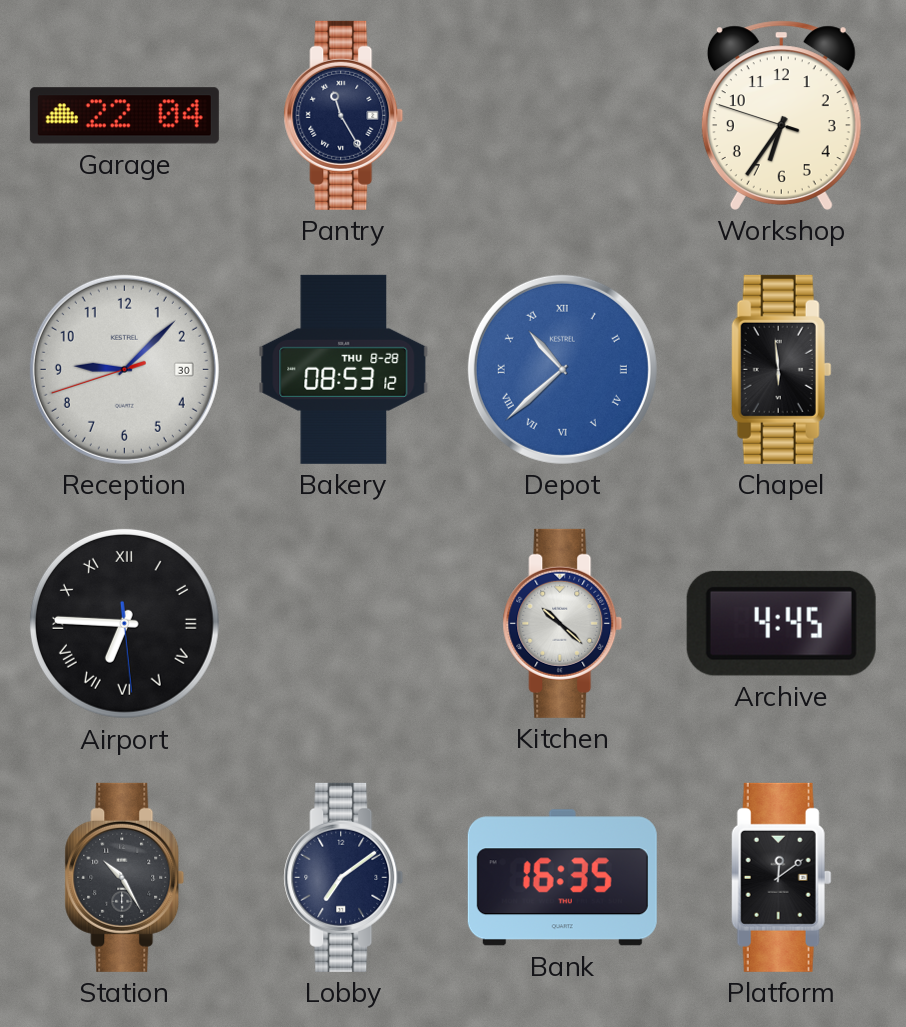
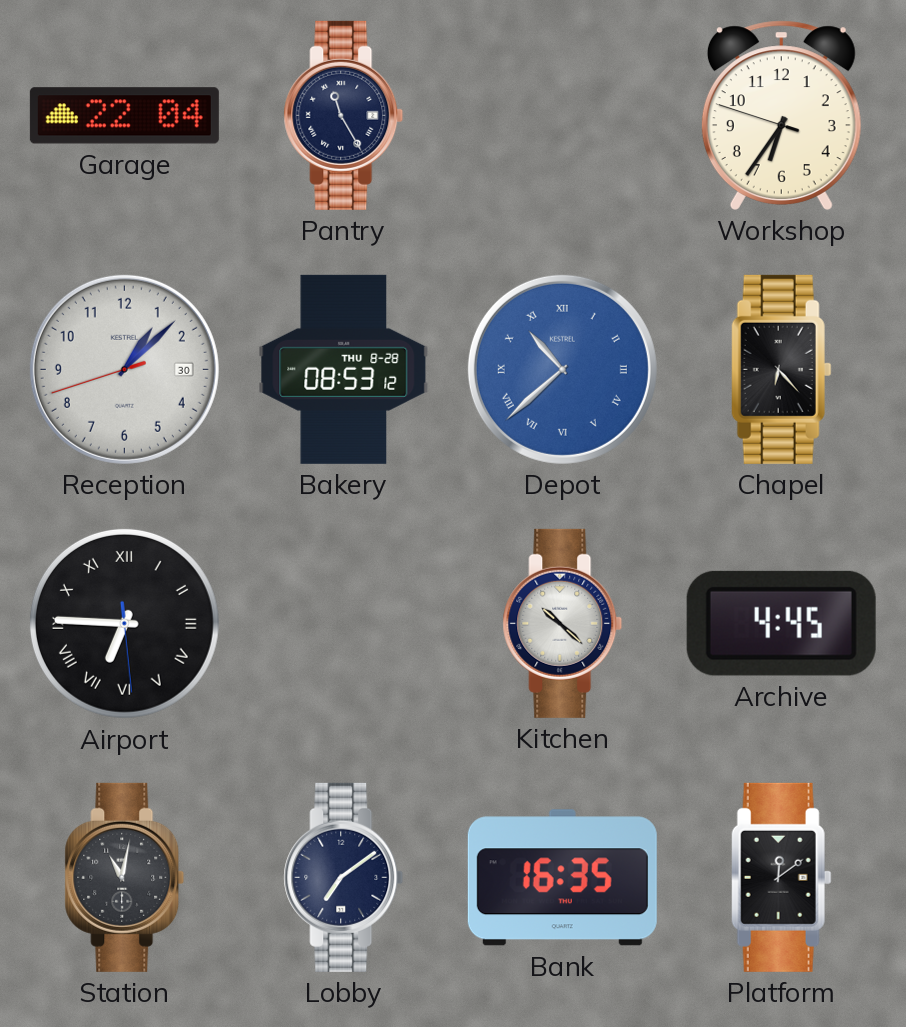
Reception: 9:07 -> 1:07
Chapel: 5:59 -> 6:23
Station: 10:25 -> 11:02
